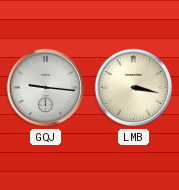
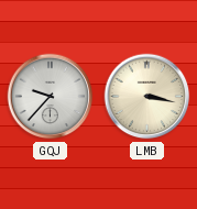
GQJ: 9:16 -> 9:37
